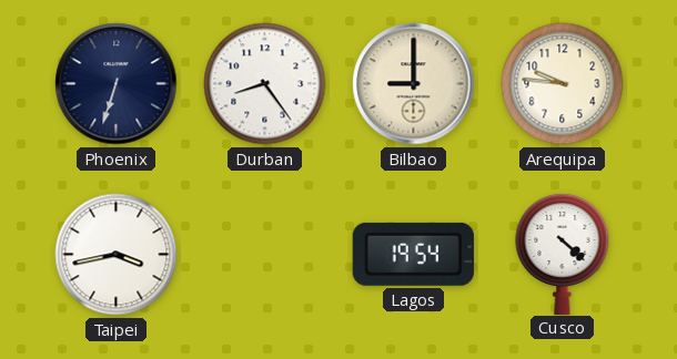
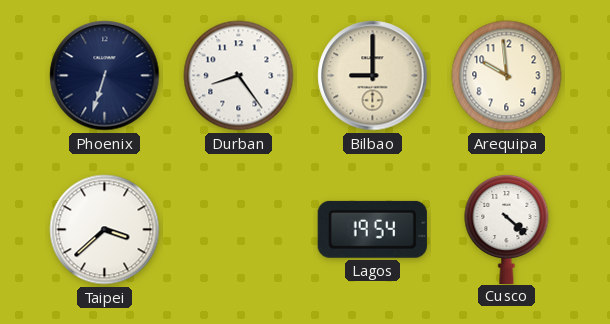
Arequipa: 9:46 -> 9:59
Taipei: 3:43 -> 3:38
